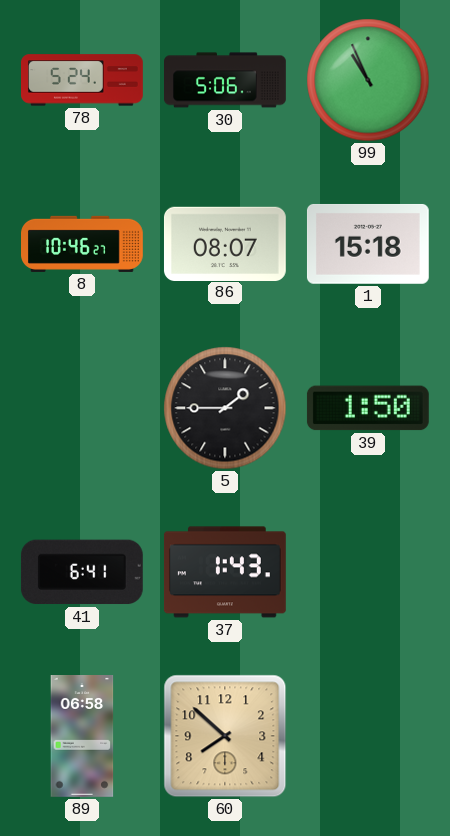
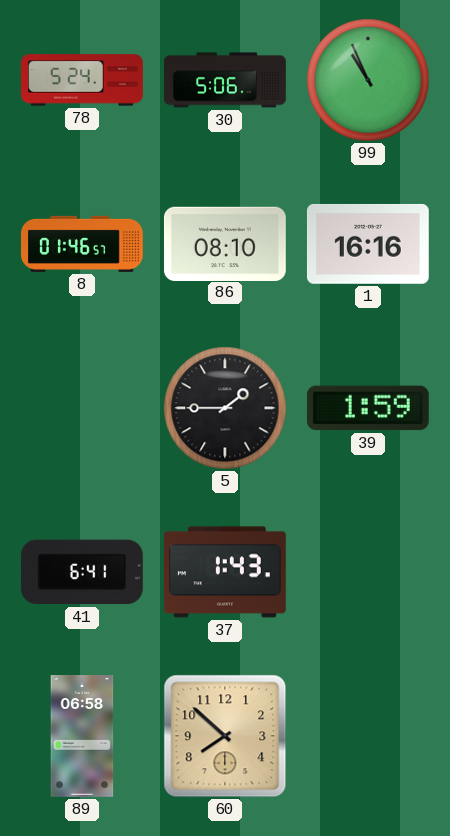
8: 10:46 -> 01:46
86: 08:07 -> 08:10
1: 15:18 -> 16:16
39: 1:50 -> 1:59
